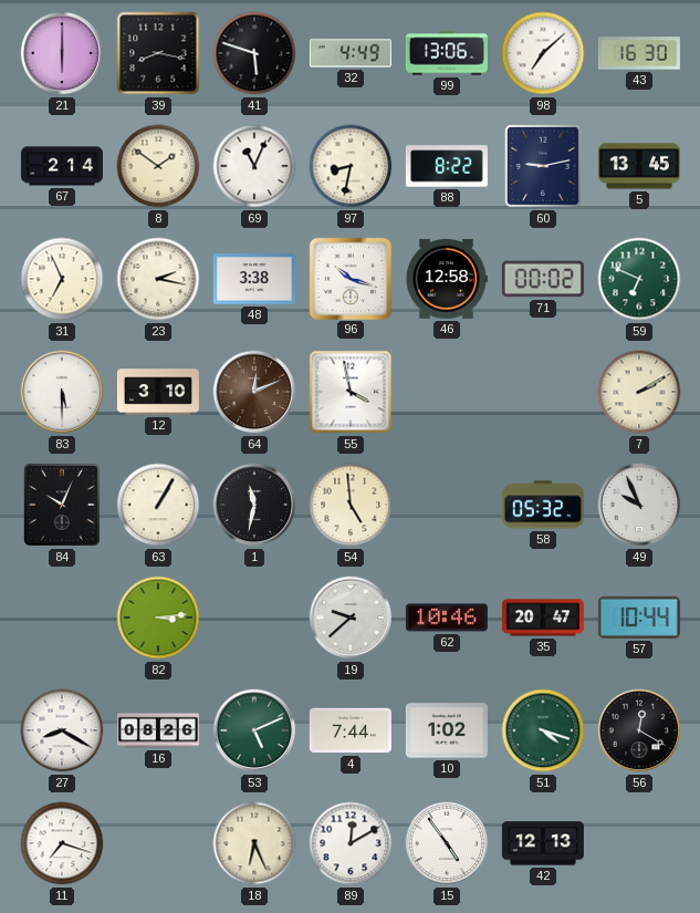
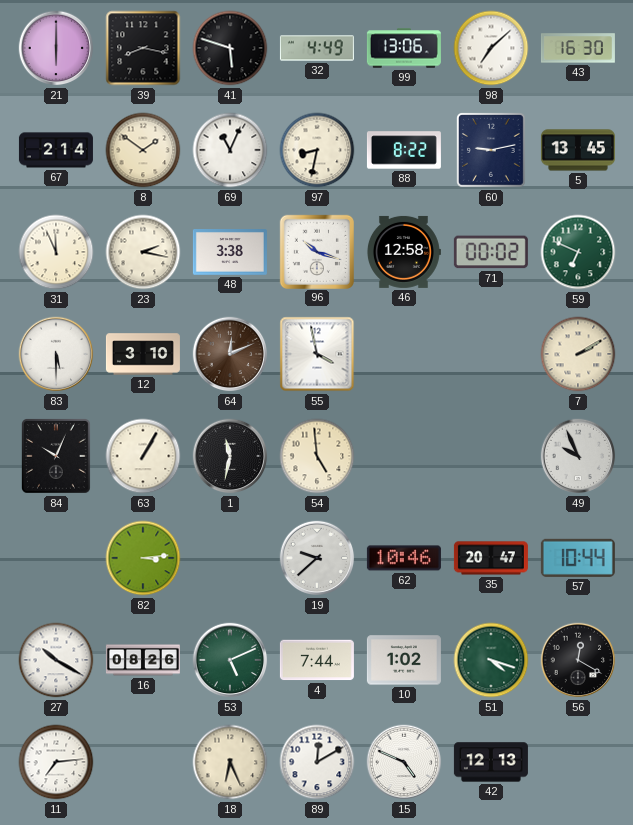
31: 6:56 -> 11:56
58: 05:32 -> none
27: 8:20 -> 10:20
11: 7:18 -> 7:14
15: 4:54 -> 4:49
